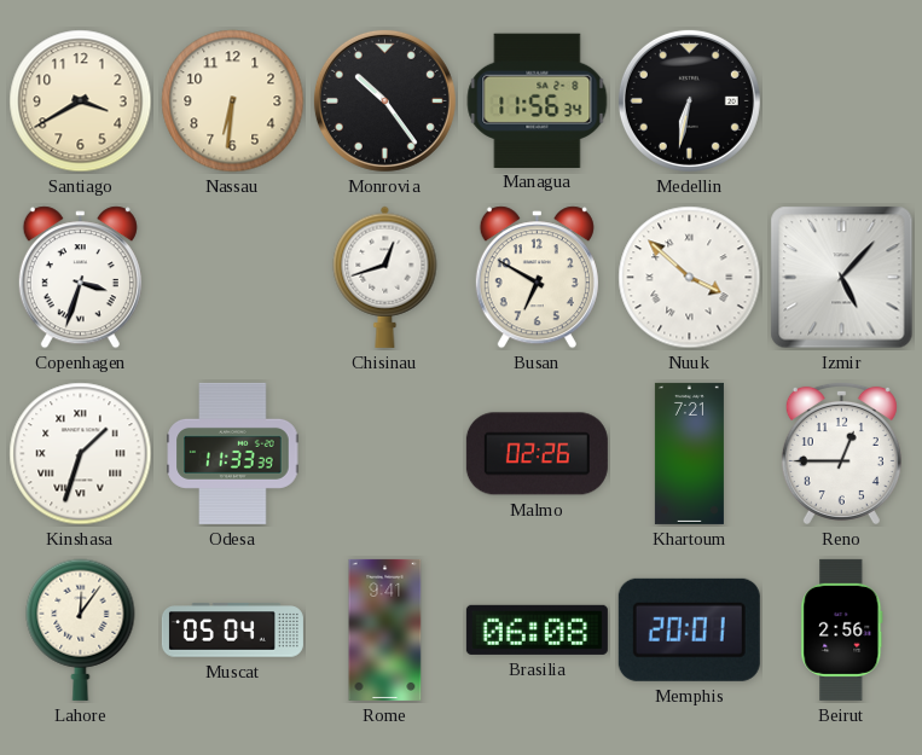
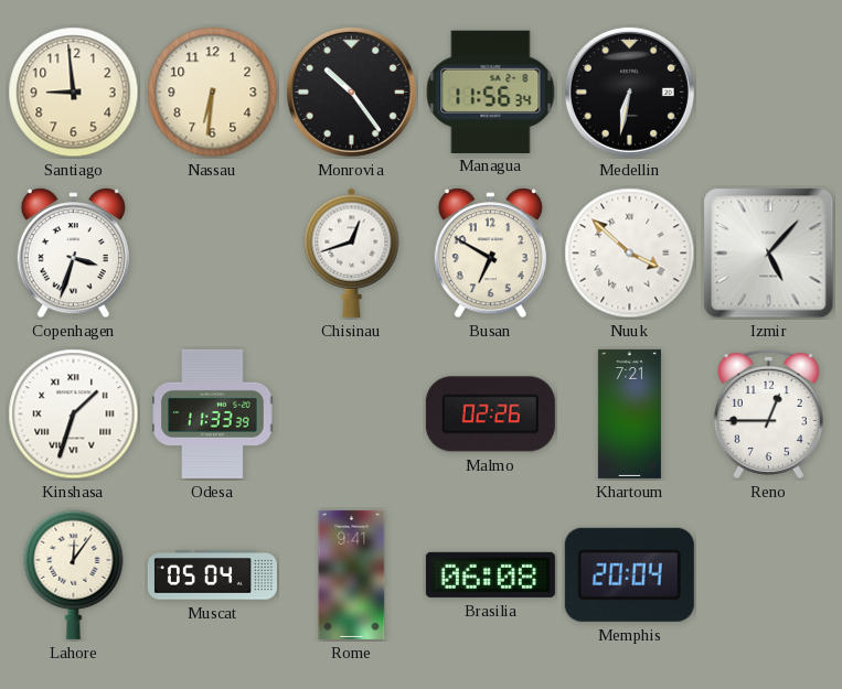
Santiago: 3:40 -> 8:59
Memphis: 20:01 -> 20:04
Beirut: 2:56 -> none
